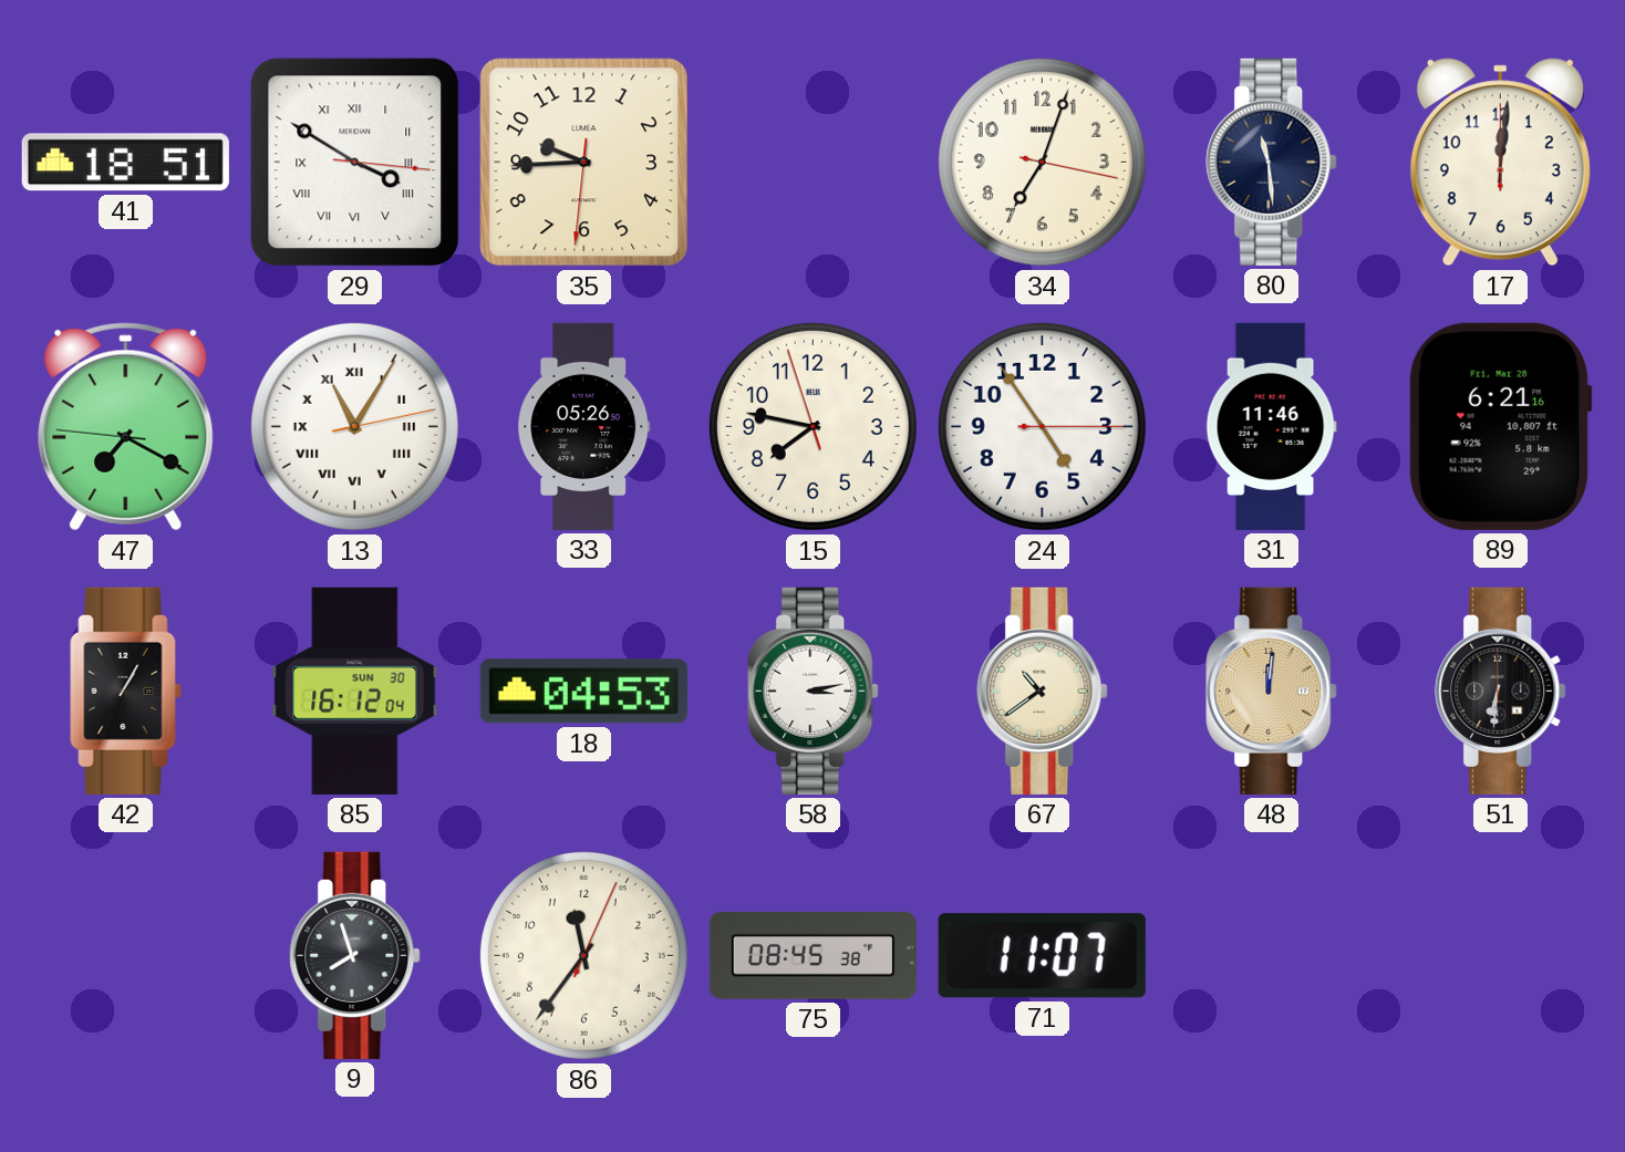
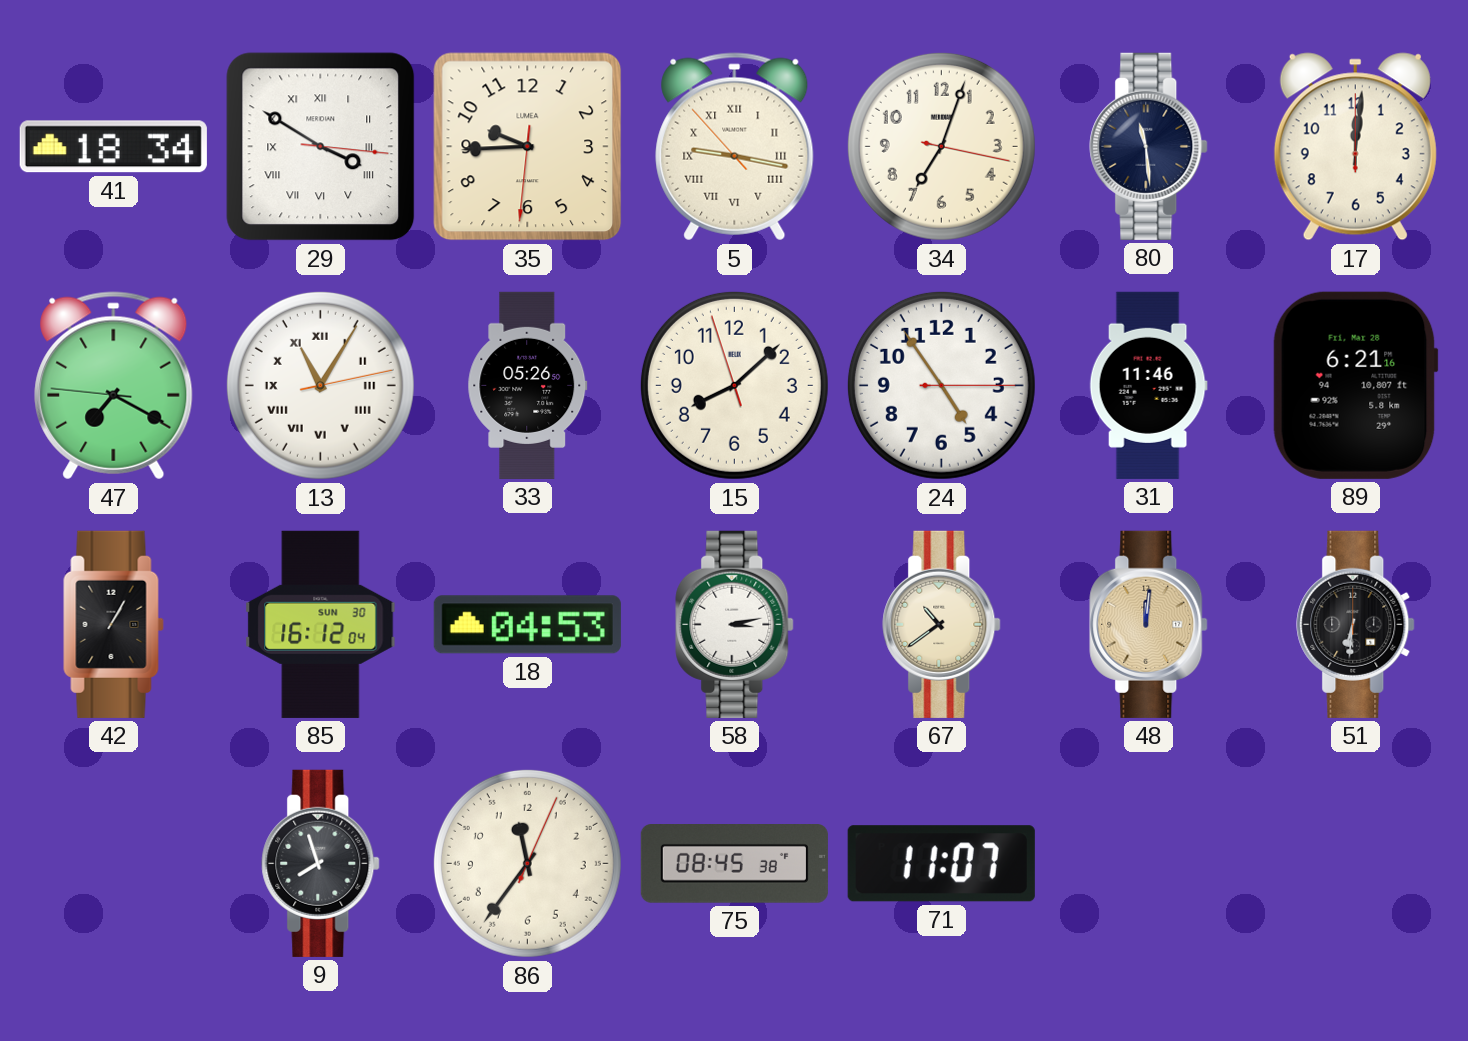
41: 18:51 -> 18:34
5: none -> 9:16
15: 7:46 -> 8:07
